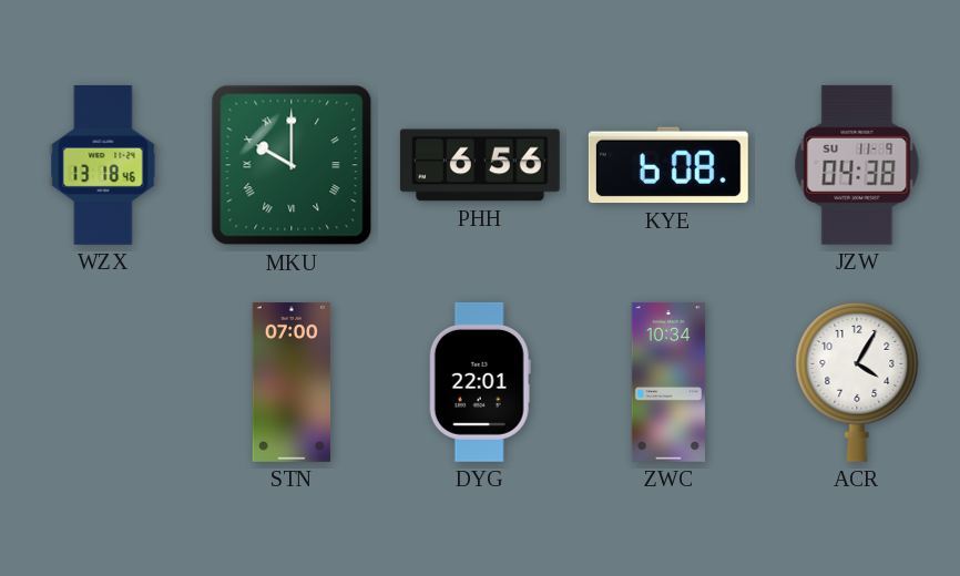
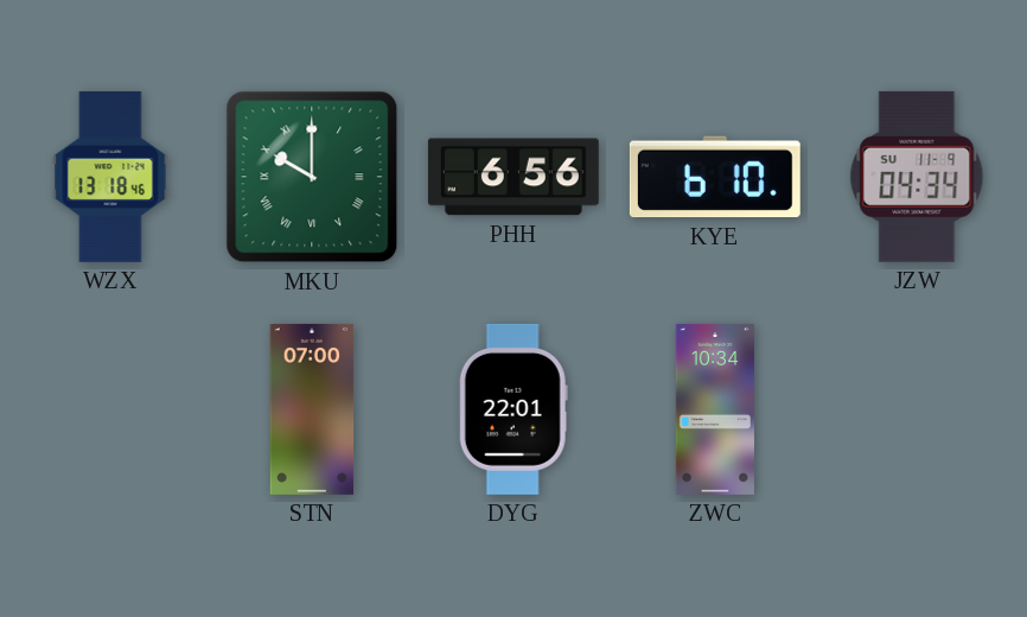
KYE: 6:08 -> 6:10
JZW: 04:38 -> 04:34
ACR: 4:05 -> none
